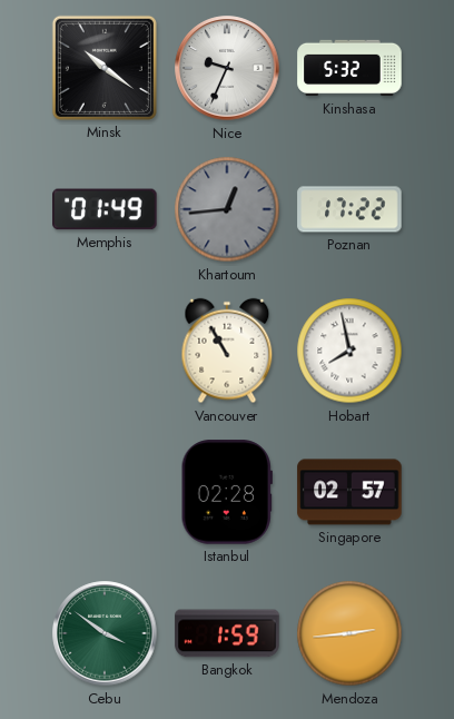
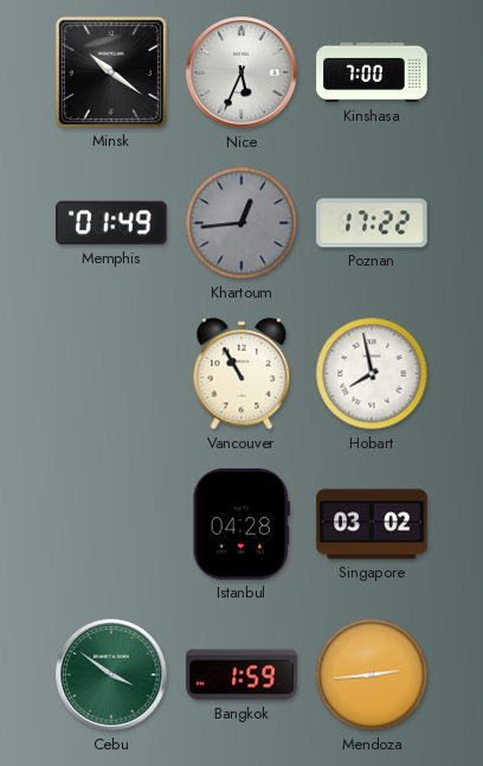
Nice: 9:34 -> 5:34
Kinshasa: 5:32 -> 7:00
Istanbul: 02:28 -> 04:28
Singapore: 02:57 -> 03:02
